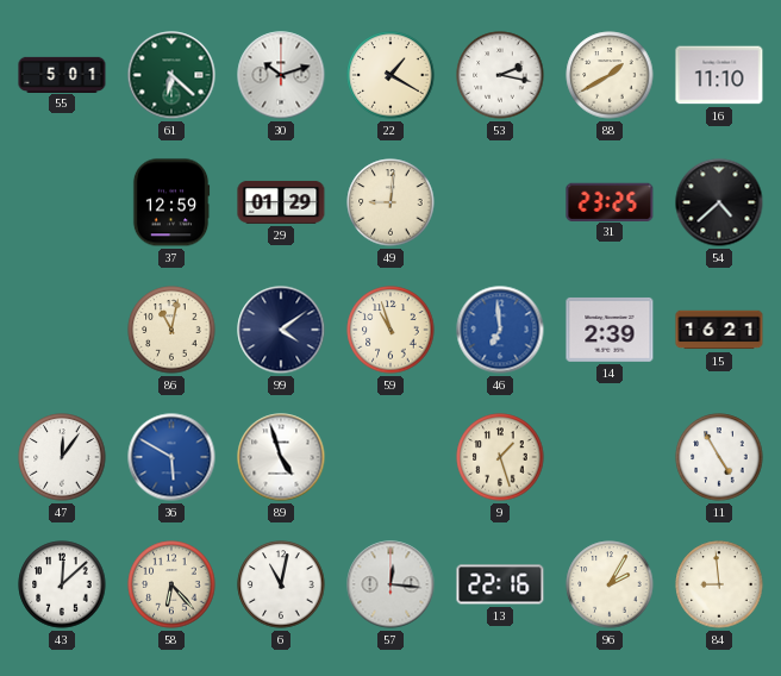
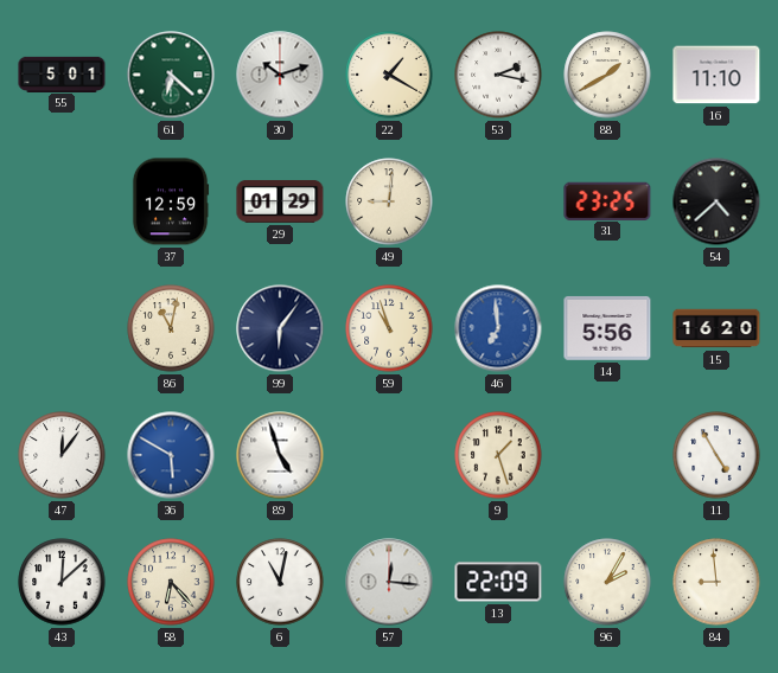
99: 4:09 -> 6:06
14: 2:39 -> 5:56
15: 16:21 -> 16:20
13: 22:16 -> 22:09
